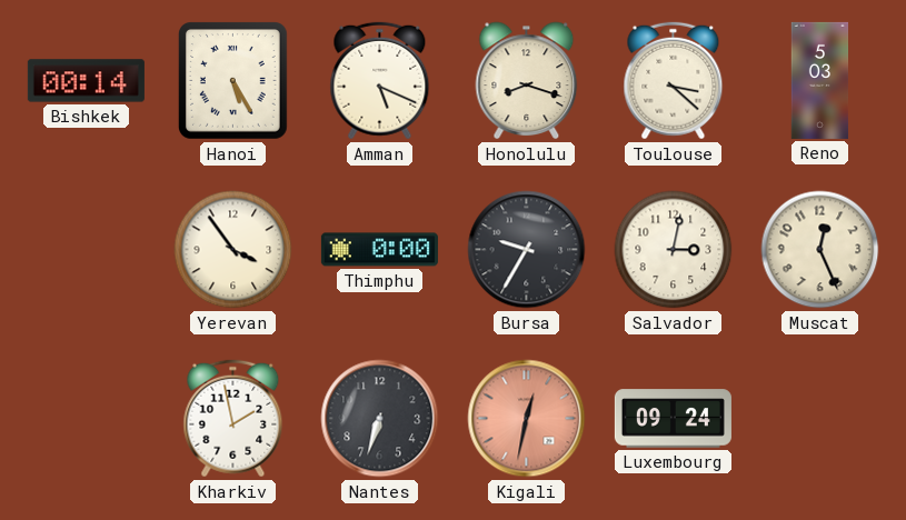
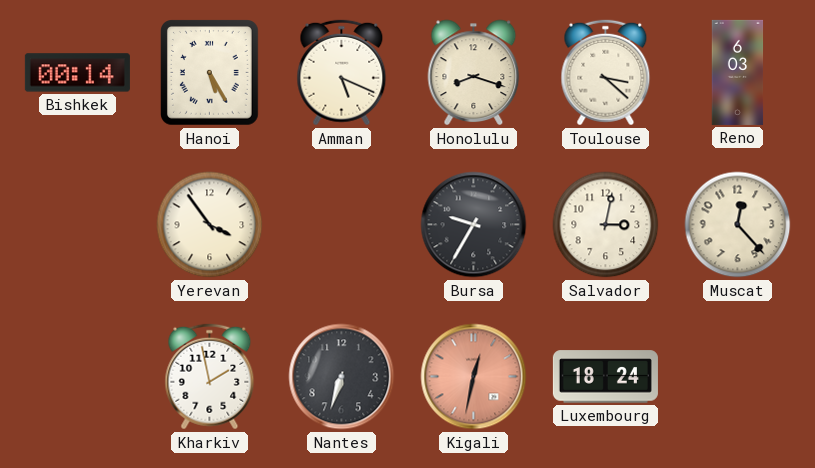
Reno: 5:03 -> 6:03
Thimphu: 0:00 -> none
Muscat: 12:26 -> 12:23
Luxembourg: 09:24 -> 18:24
